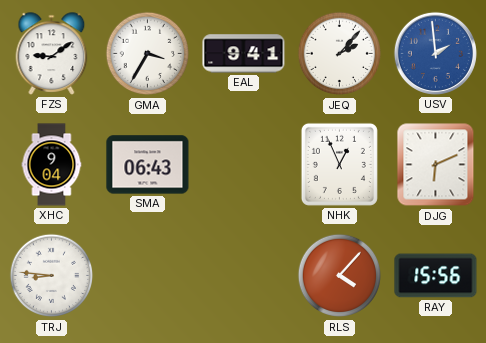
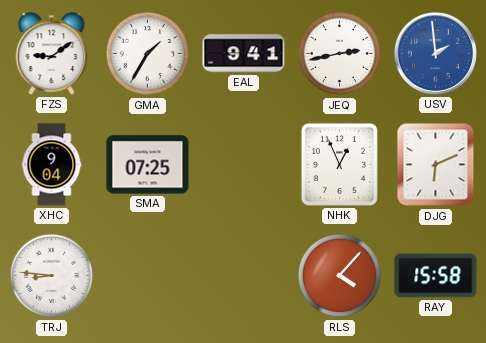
GMA: 3:35 -> 1:35
JEQ: 2:07 -> 2:43
SMA: 06:43 -> 07:25
RAY: 15:56 -> 15:58
